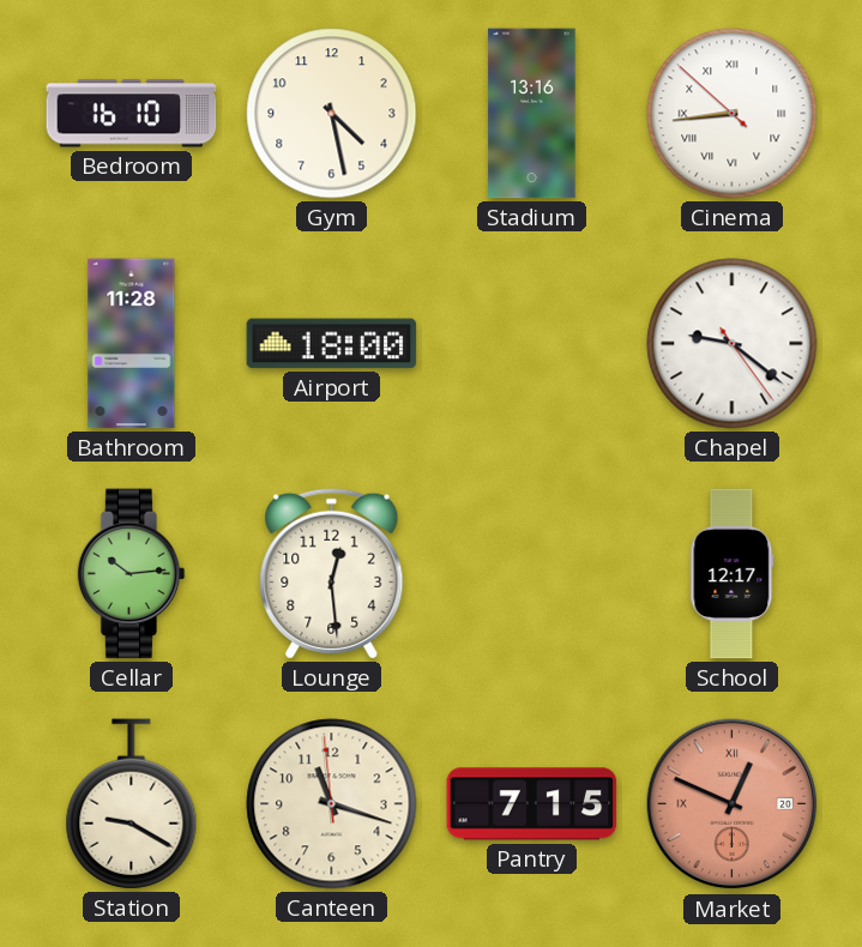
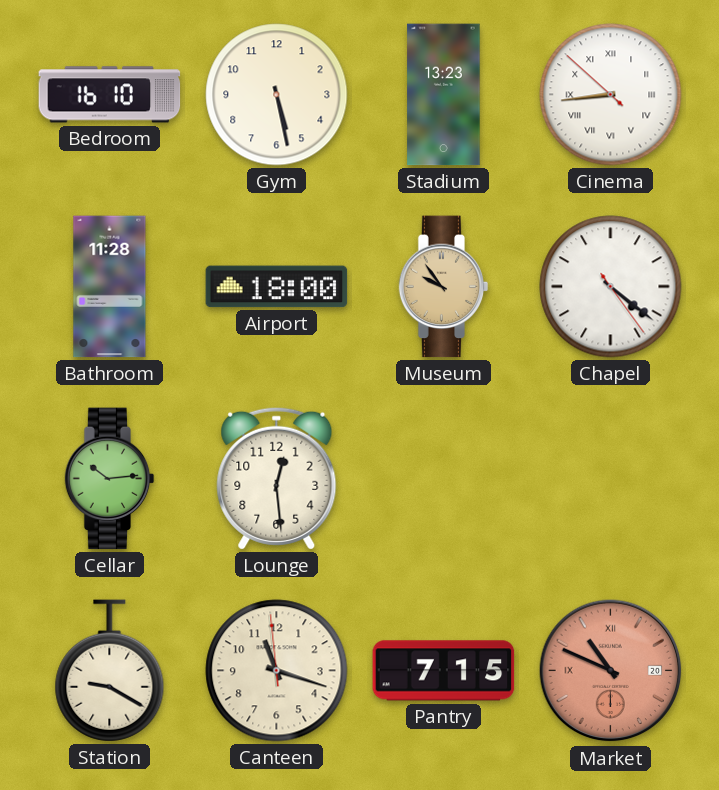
Gym: 4:28 -> 5:28
Stadium: 13:16 -> 13:23
Museum: none -> 9:54
Chapel: 9:21 -> 4:21
School: 12:17 -> none
Market: 12:49 -> 10:49
